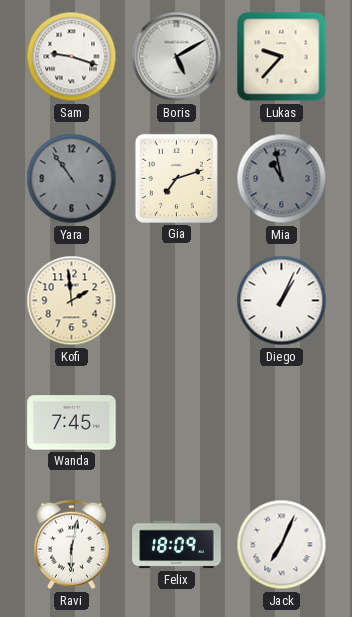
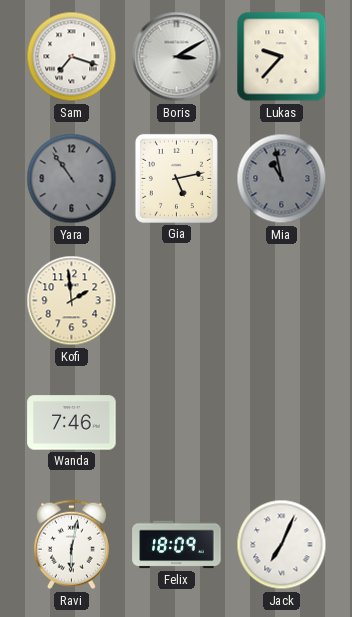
Sam: 9:18 -> 7:18
Boris: 5:10 -> 3:10
Gia: 7:12 -> 5:13
Diego: 1:04 -> none
Wanda: 7:45 -> 7:46
